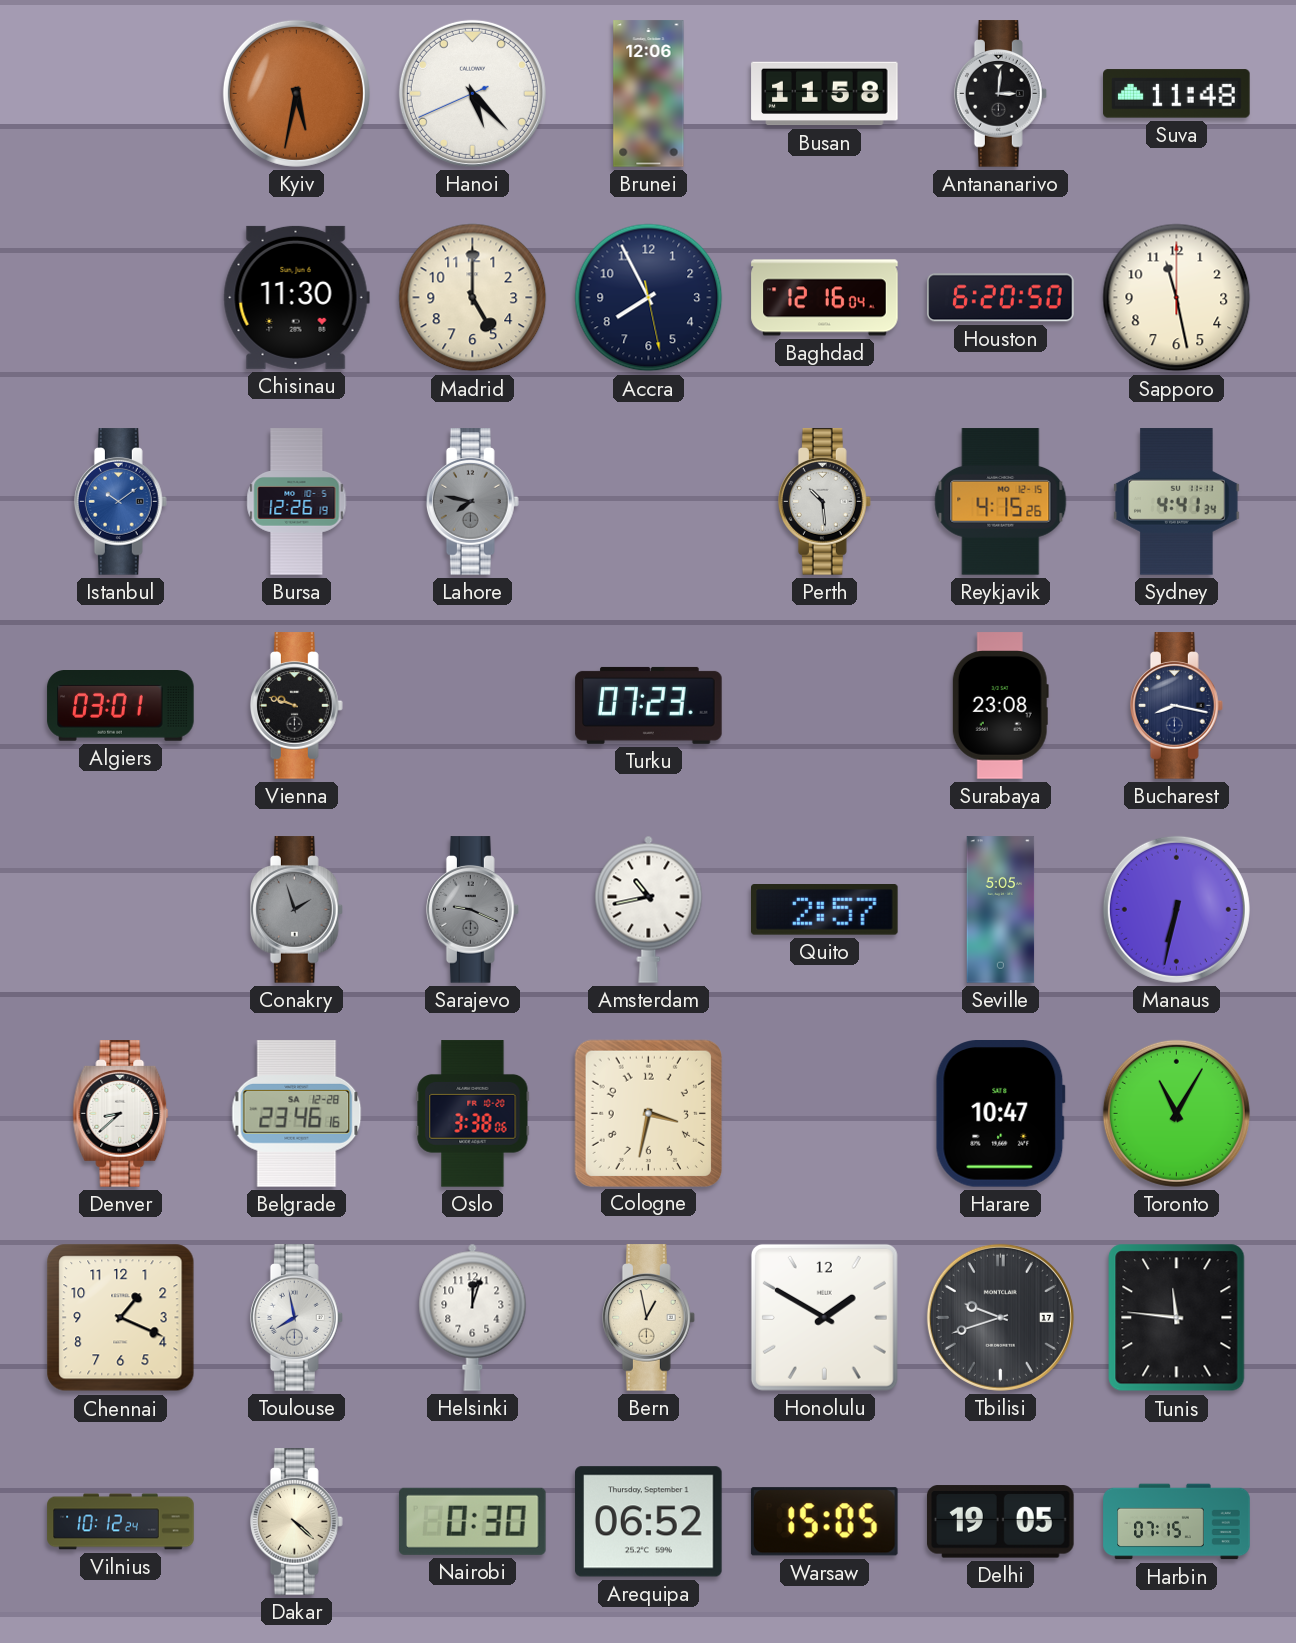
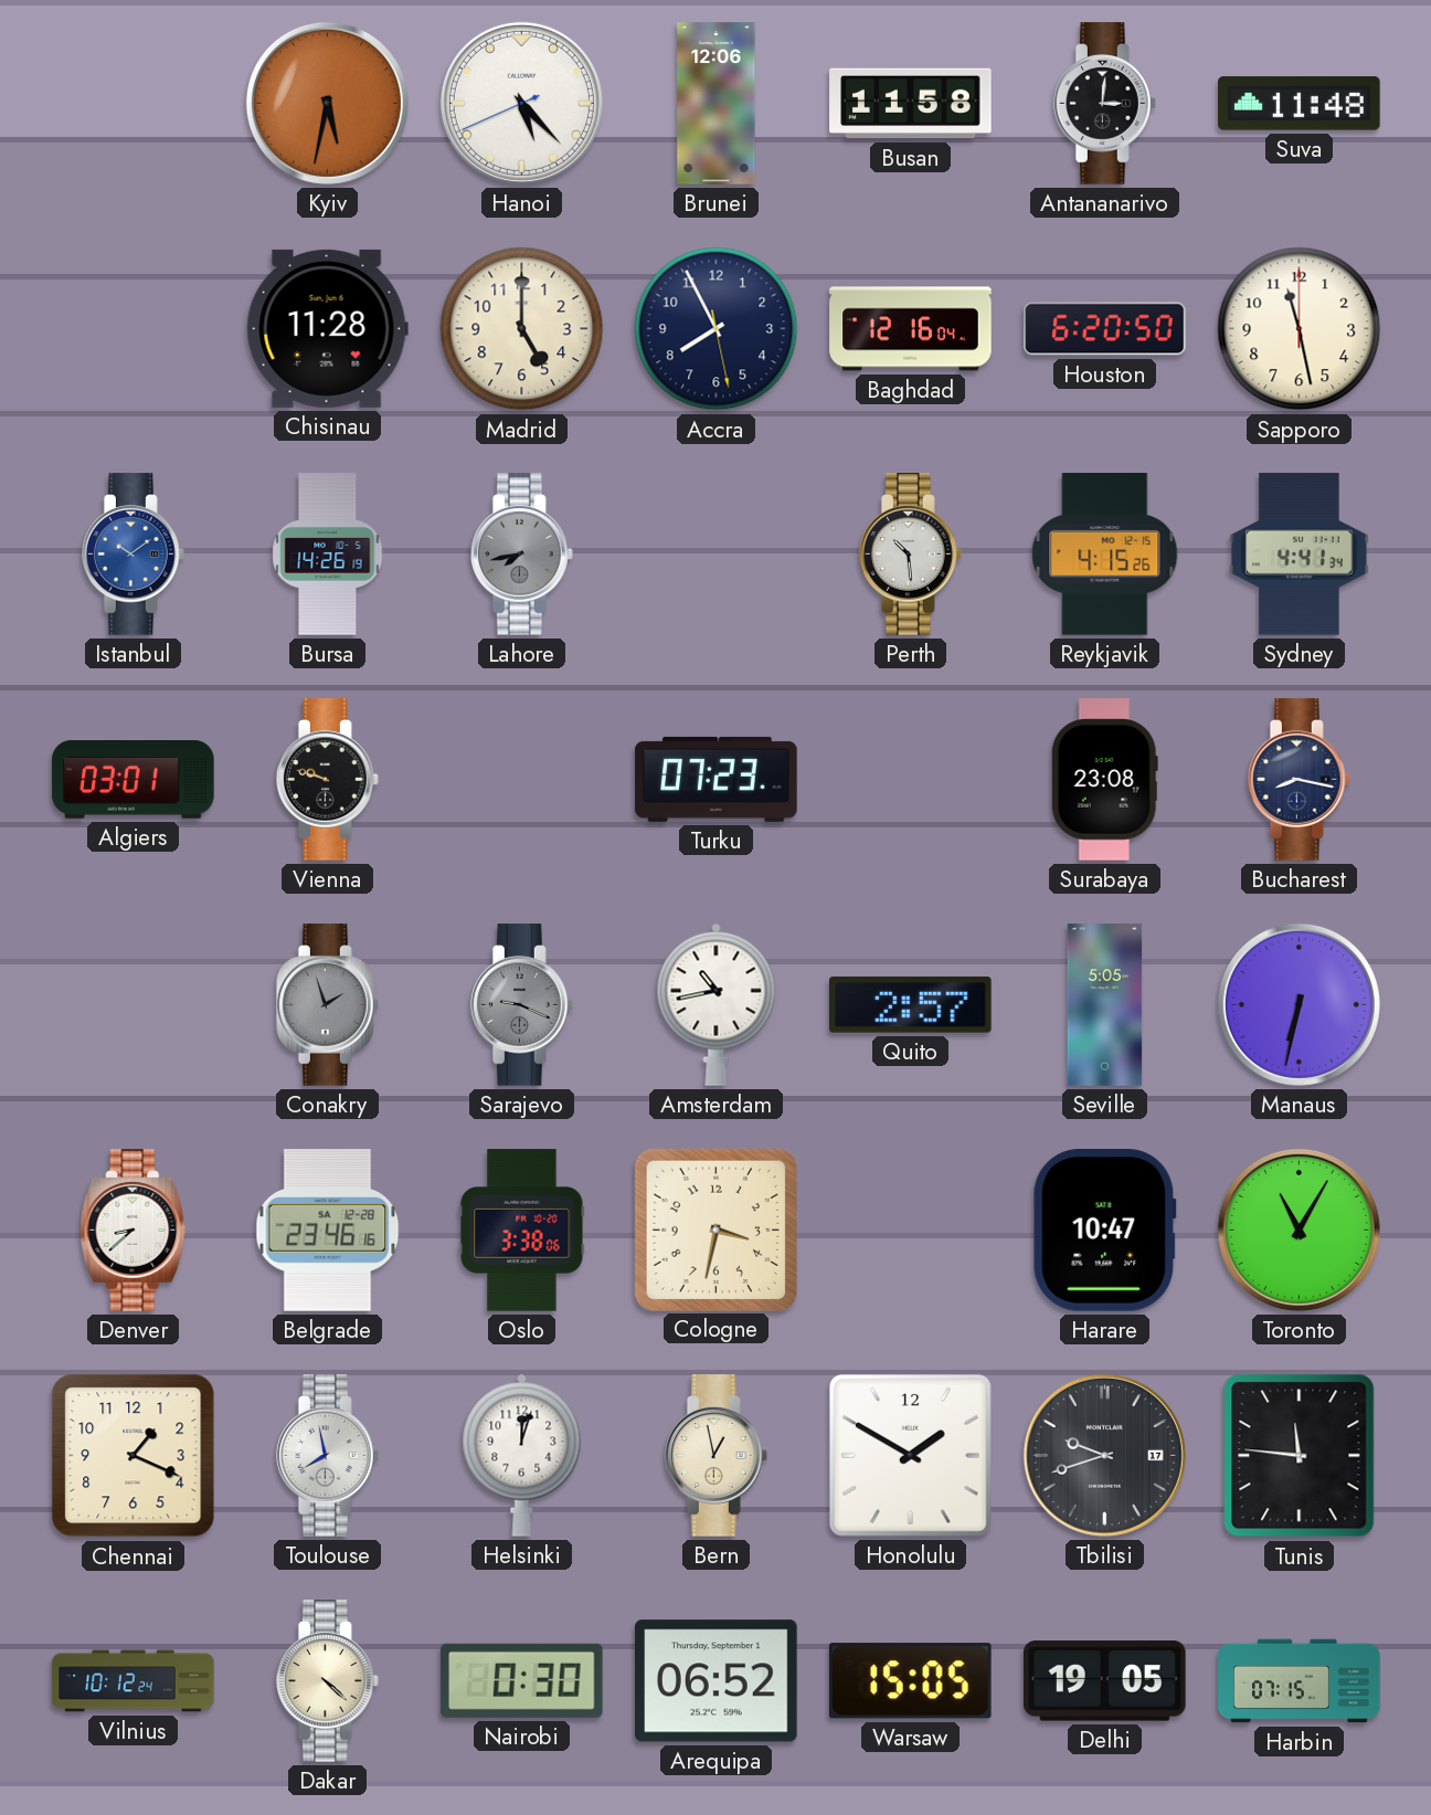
Chisinau: 11:30 -> 11:28
Bursa: 12:26 -> 14:26
Lahore: 7:47 -> 7:43
